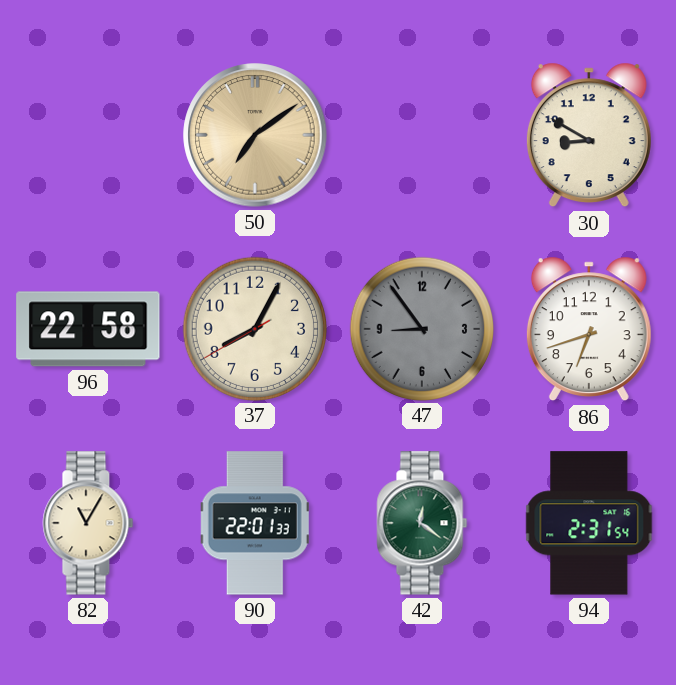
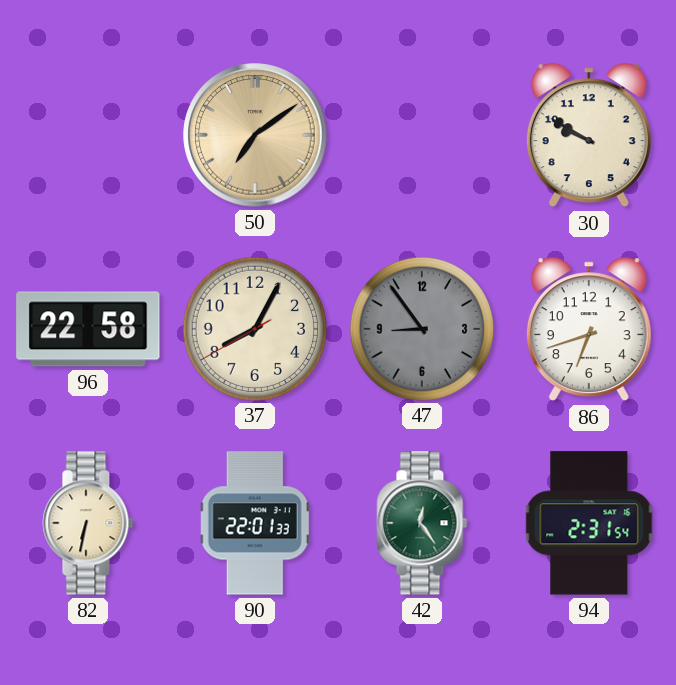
30: 8:50 -> 9:50
82: 11:05 -> 6:32
42: 12:21 -> 12:24
